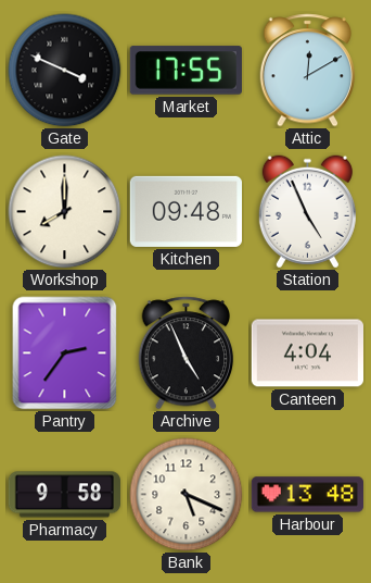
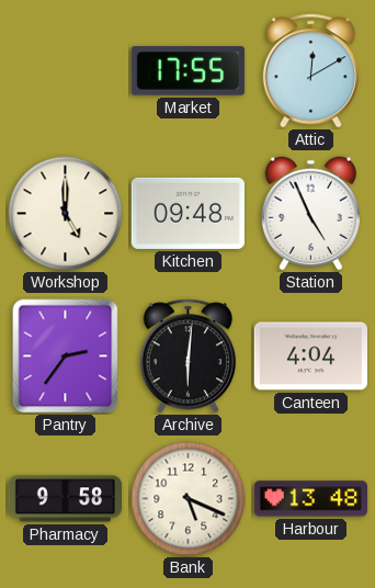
Gate: 3:49 -> none
Workshop: 8:00 -> 5:00
Archive: 4:56 -> 6:01
